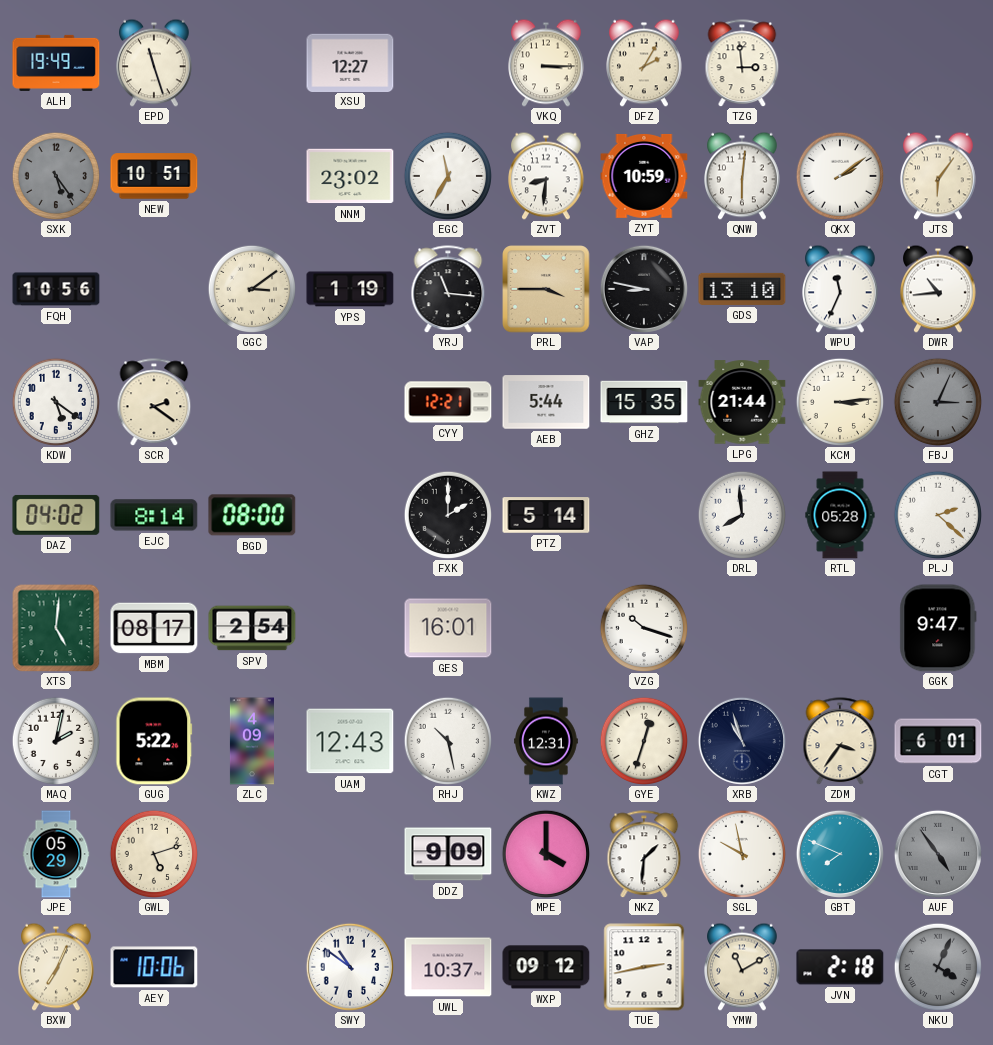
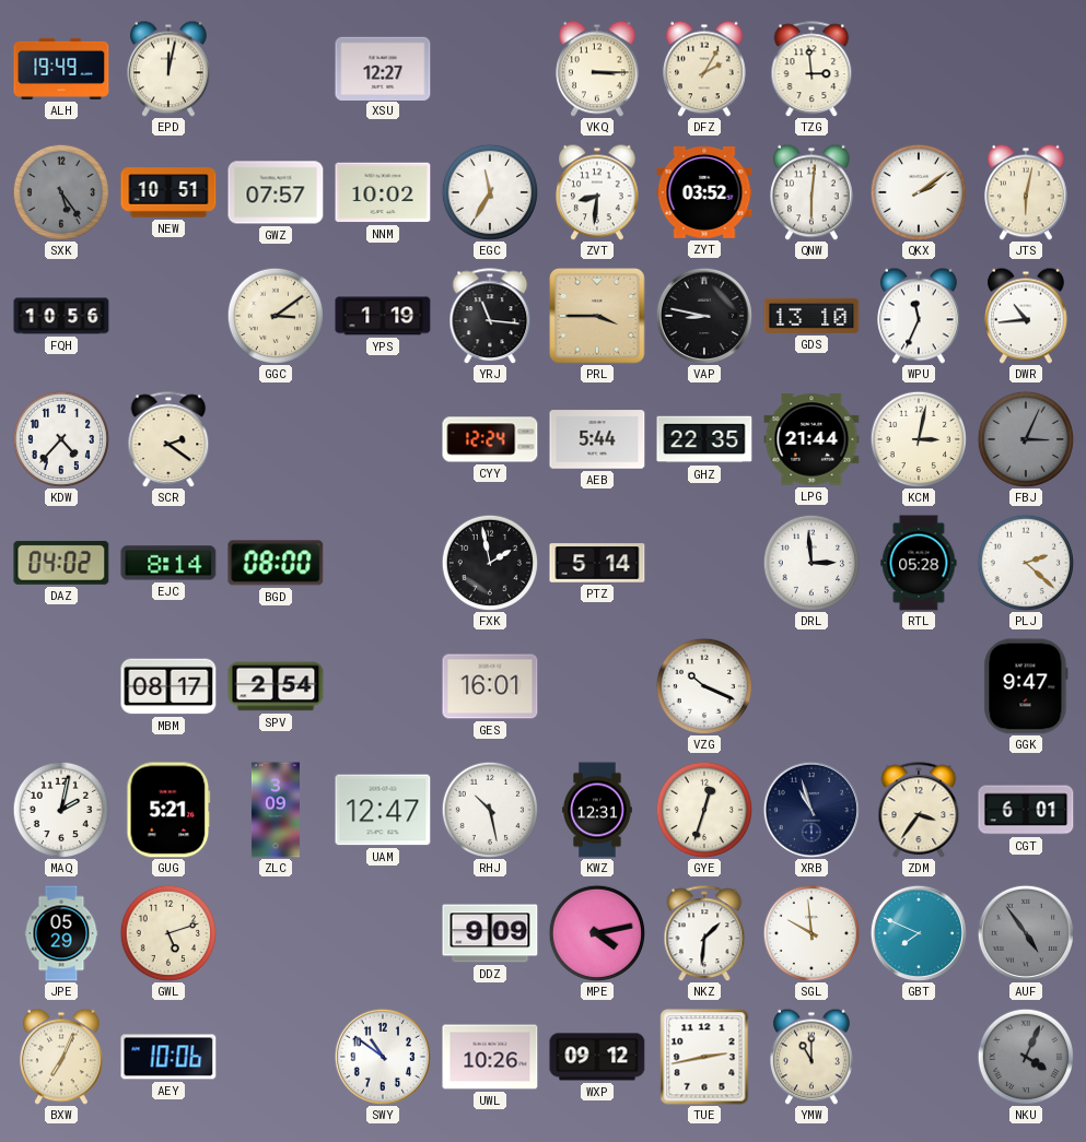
EPD: 11:27 -> 12:02
GWZ: none -> 07:57
NNM: 23:02 -> 10:02
ZYT: 10:59 -> 03:52
JTS: 6:06 -> 6:02
KDW: 5:21 -> 4:37
CYY: 12:21 -> 12:24
GHZ: 15:35 -> 22:35
KCM: 3:14 -> 3:02
FXK: 2:00 -> 1:58
DRL: 7:59 -> 2:59
XTS: 5:01 -> none
VZG: 10:18 -> 10:19
GUG: 5:22 -> 5:21
ZLC: 4:09 -> 3:09
UAM: 12:43 -> 12:47
MPE: 4:00 -> 4:13
SGL: 9:58 -> 9:59
UWL: 10:37 -> 10:26
YMW: 11:10 -> 11:00
JVN: 2:18 -> none
